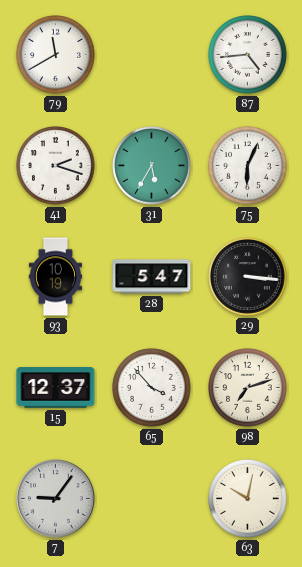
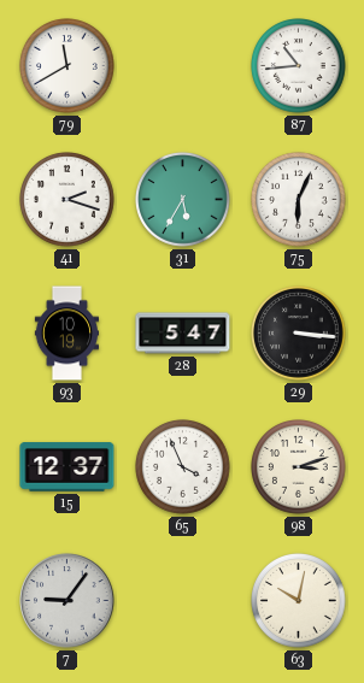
87: 4:44 -> 10:44
65: 3:53 -> 3:56
98: 7:12 -> 3:12
